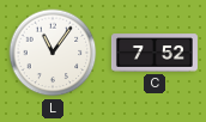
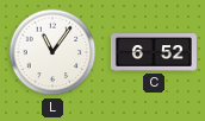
C: 7:52 -> 6:52
